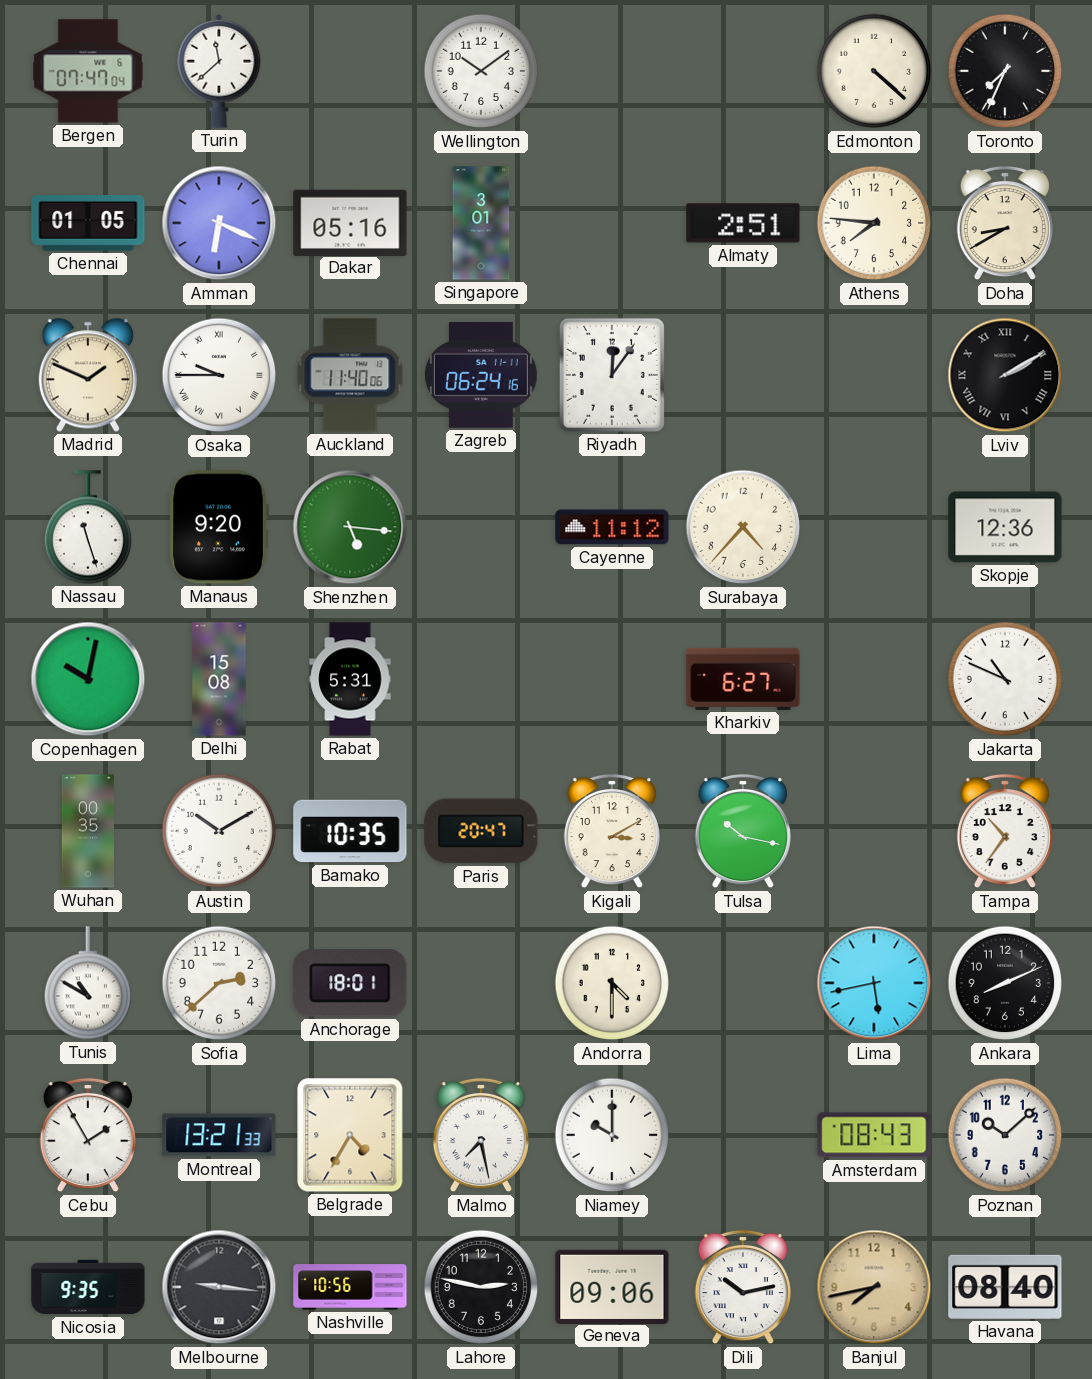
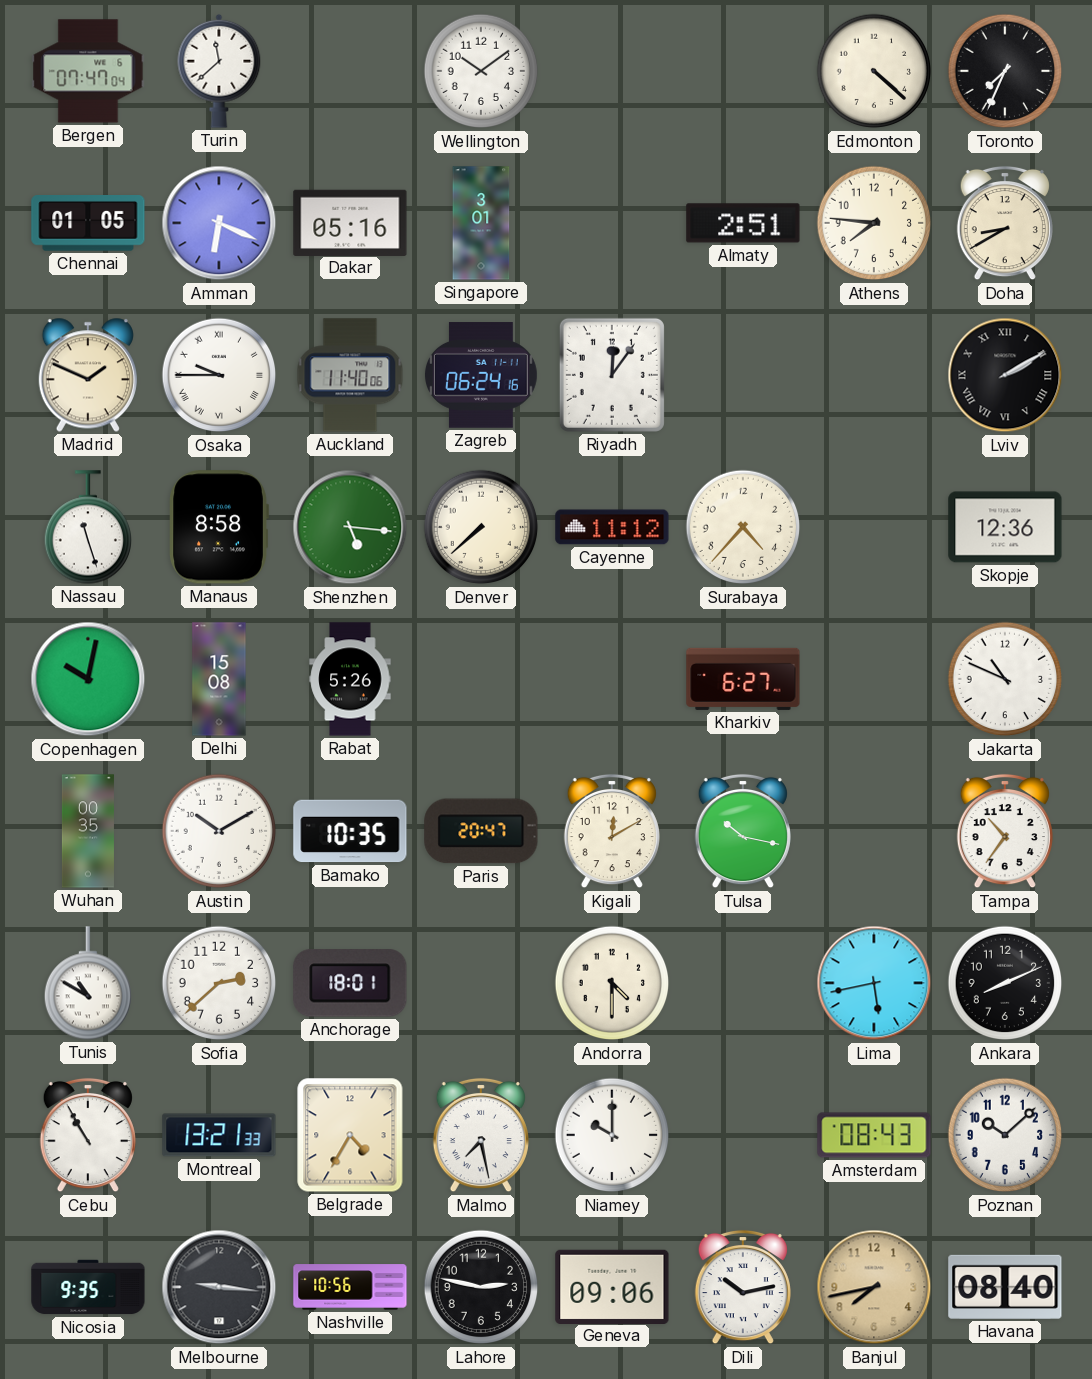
Manaus: 9:20 -> 8:58
Denver: none -> 7:38
Rabat: 5:31 -> 5:26
Kigali: 3:10 -> 12:10
Cebu: 1:55 -> 10:55
